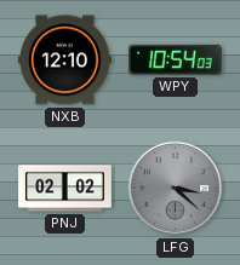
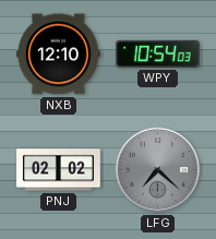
LFG: 3:22 -> 7:22
